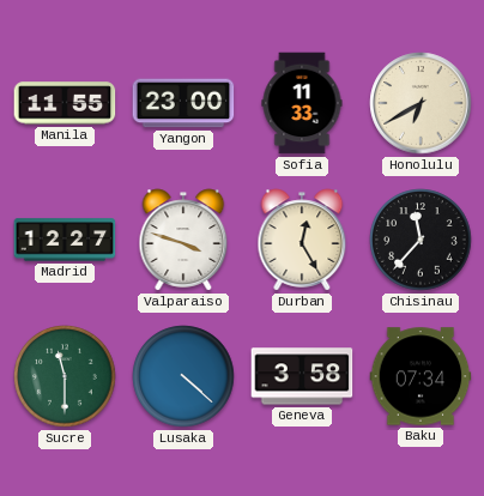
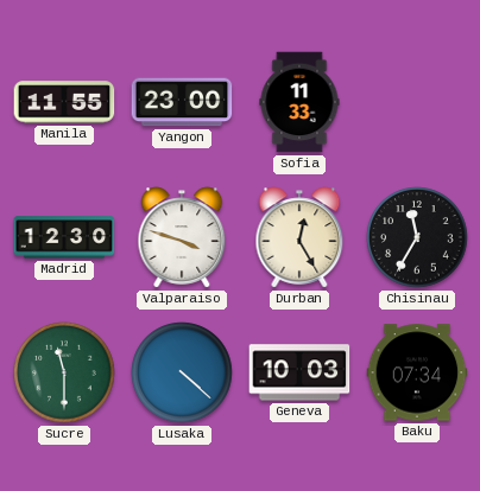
Honolulu: 6:40 -> none
Madrid: 12:27 -> 12:30
Chisinau: 11:37 -> 11:35
Geneva: 3:58 -> 10:03
